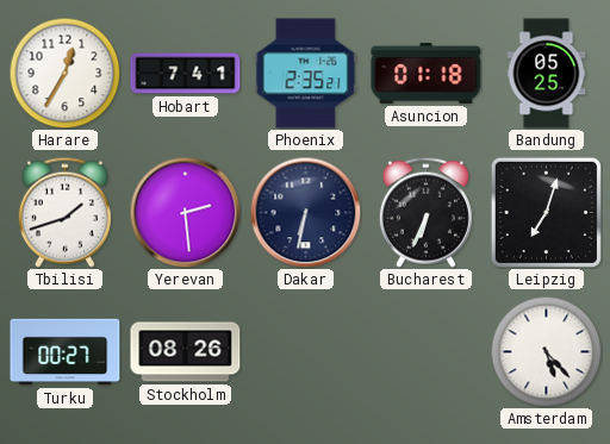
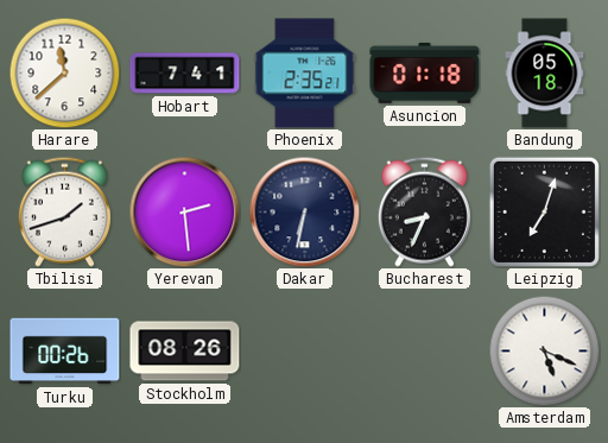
Harare: 12:35 -> 11:38
Bandung: 05:25 -> 05:18
Bucharest: 6:34 -> 8:34
Turku: 00:27 -> 00:26
Amsterdam: 5:23 -> 5:19
